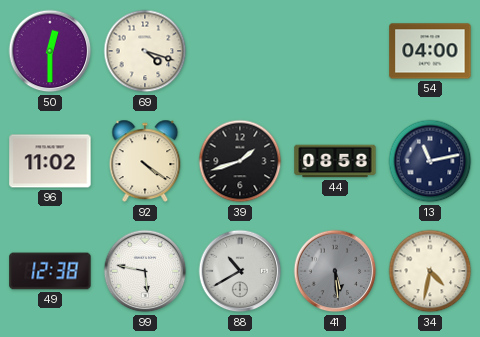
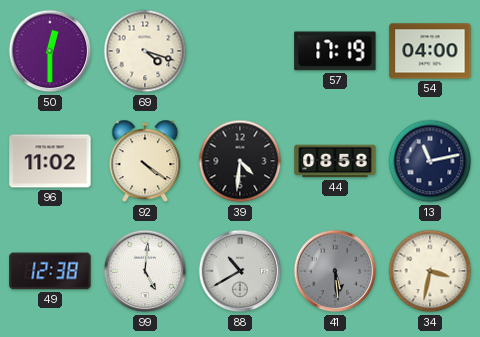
57: none -> 17:19
39: 1:42 -> 4:31
99: 5:47 -> 5:01
34: 4:32 -> 3:32
